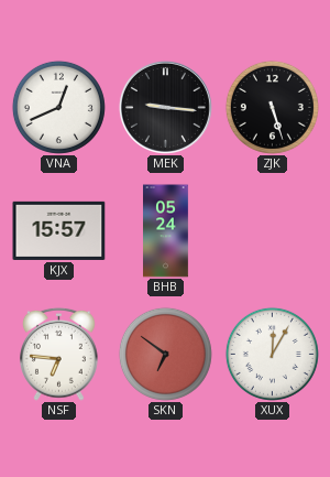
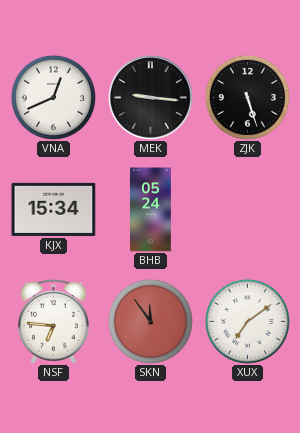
KJX: 15:57 -> 15:34
SKN: 6:51 -> 11:54
XUX: 12:05 -> 7:09
